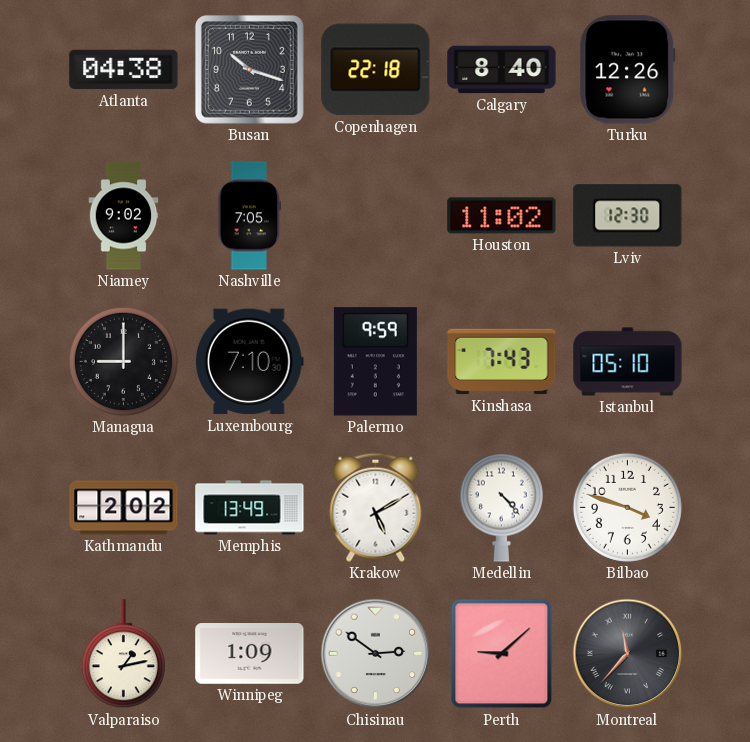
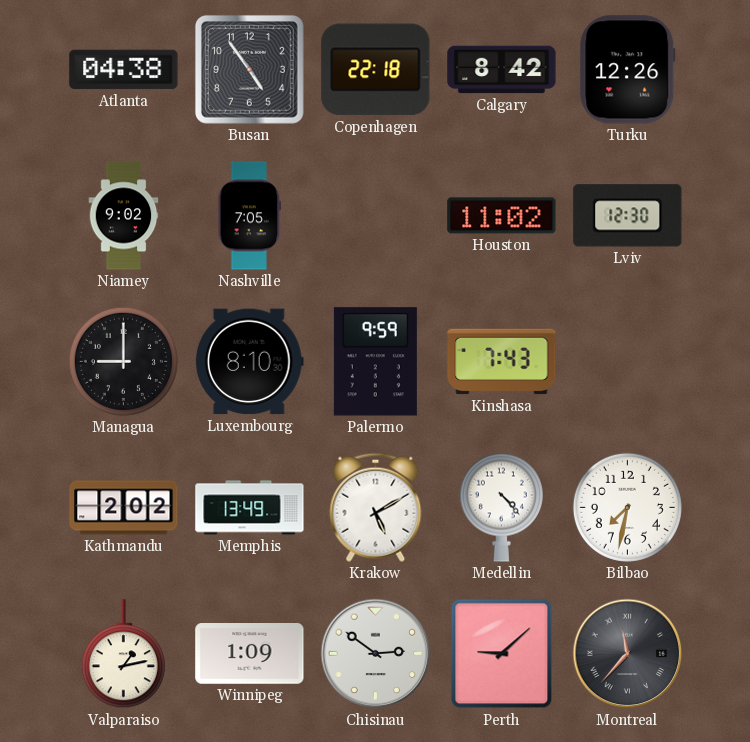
Busan: 10:18 -> 4:54
Calgary: 8:40 -> 8:42
Luxembourg: 7:10 -> 8:10
Istanbul: 05:10 -> none
Bilbao: 3:48 -> 7:32
